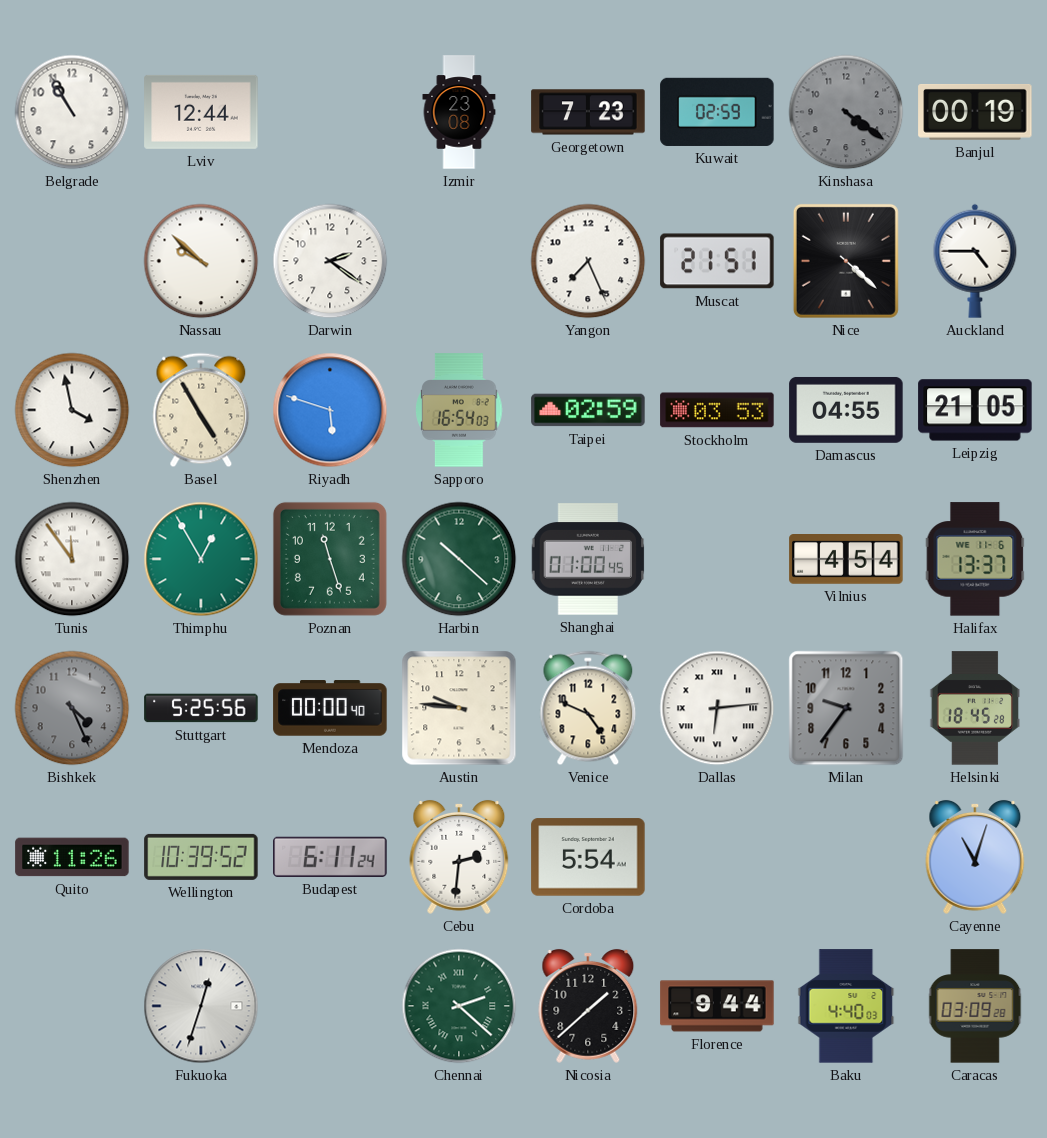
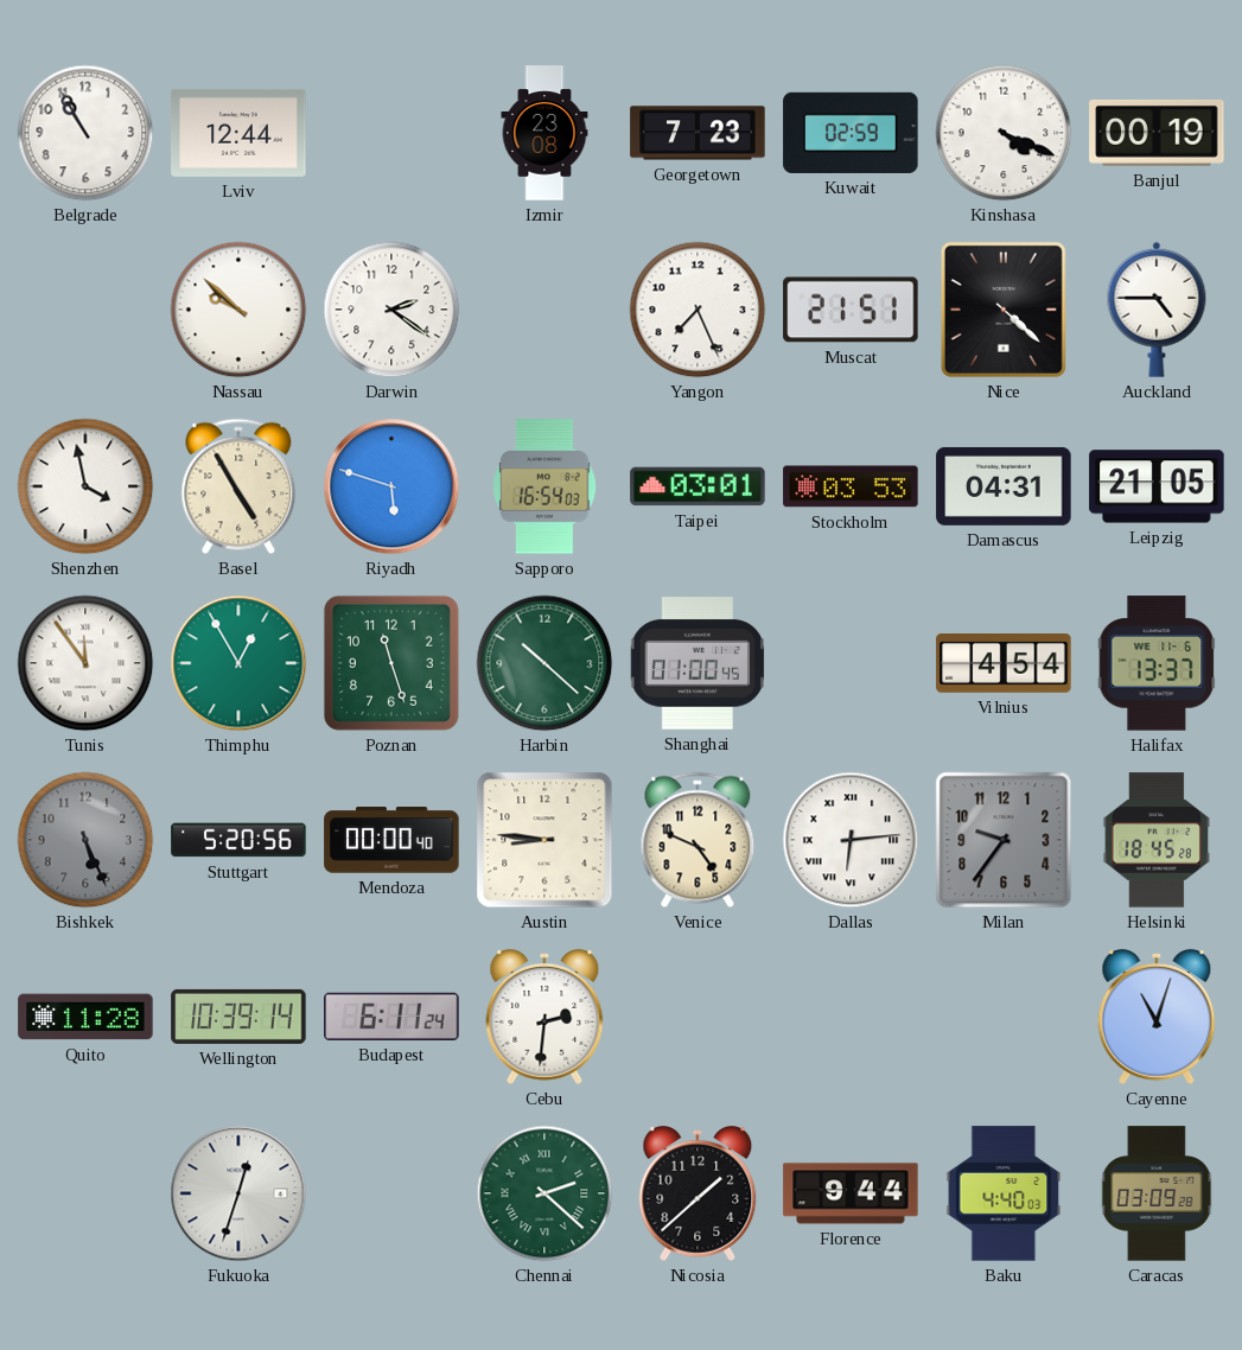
Kinshasa: 4:21 -> 4:19
Kinshasa dial: grey -> white
Taipei: 02:59 -> 03:01
Damascus: 04:55 -> 04:31
Bishkek: 4:26 -> 5:26
Stuttgart: 5:25 -> 5:20
Austin: 9:46 -> 8:46
Quito: 11:26 -> 11:28
Wellington: 10:39:52 -> 10:39:14
Cordoba: 5:54 -> none
